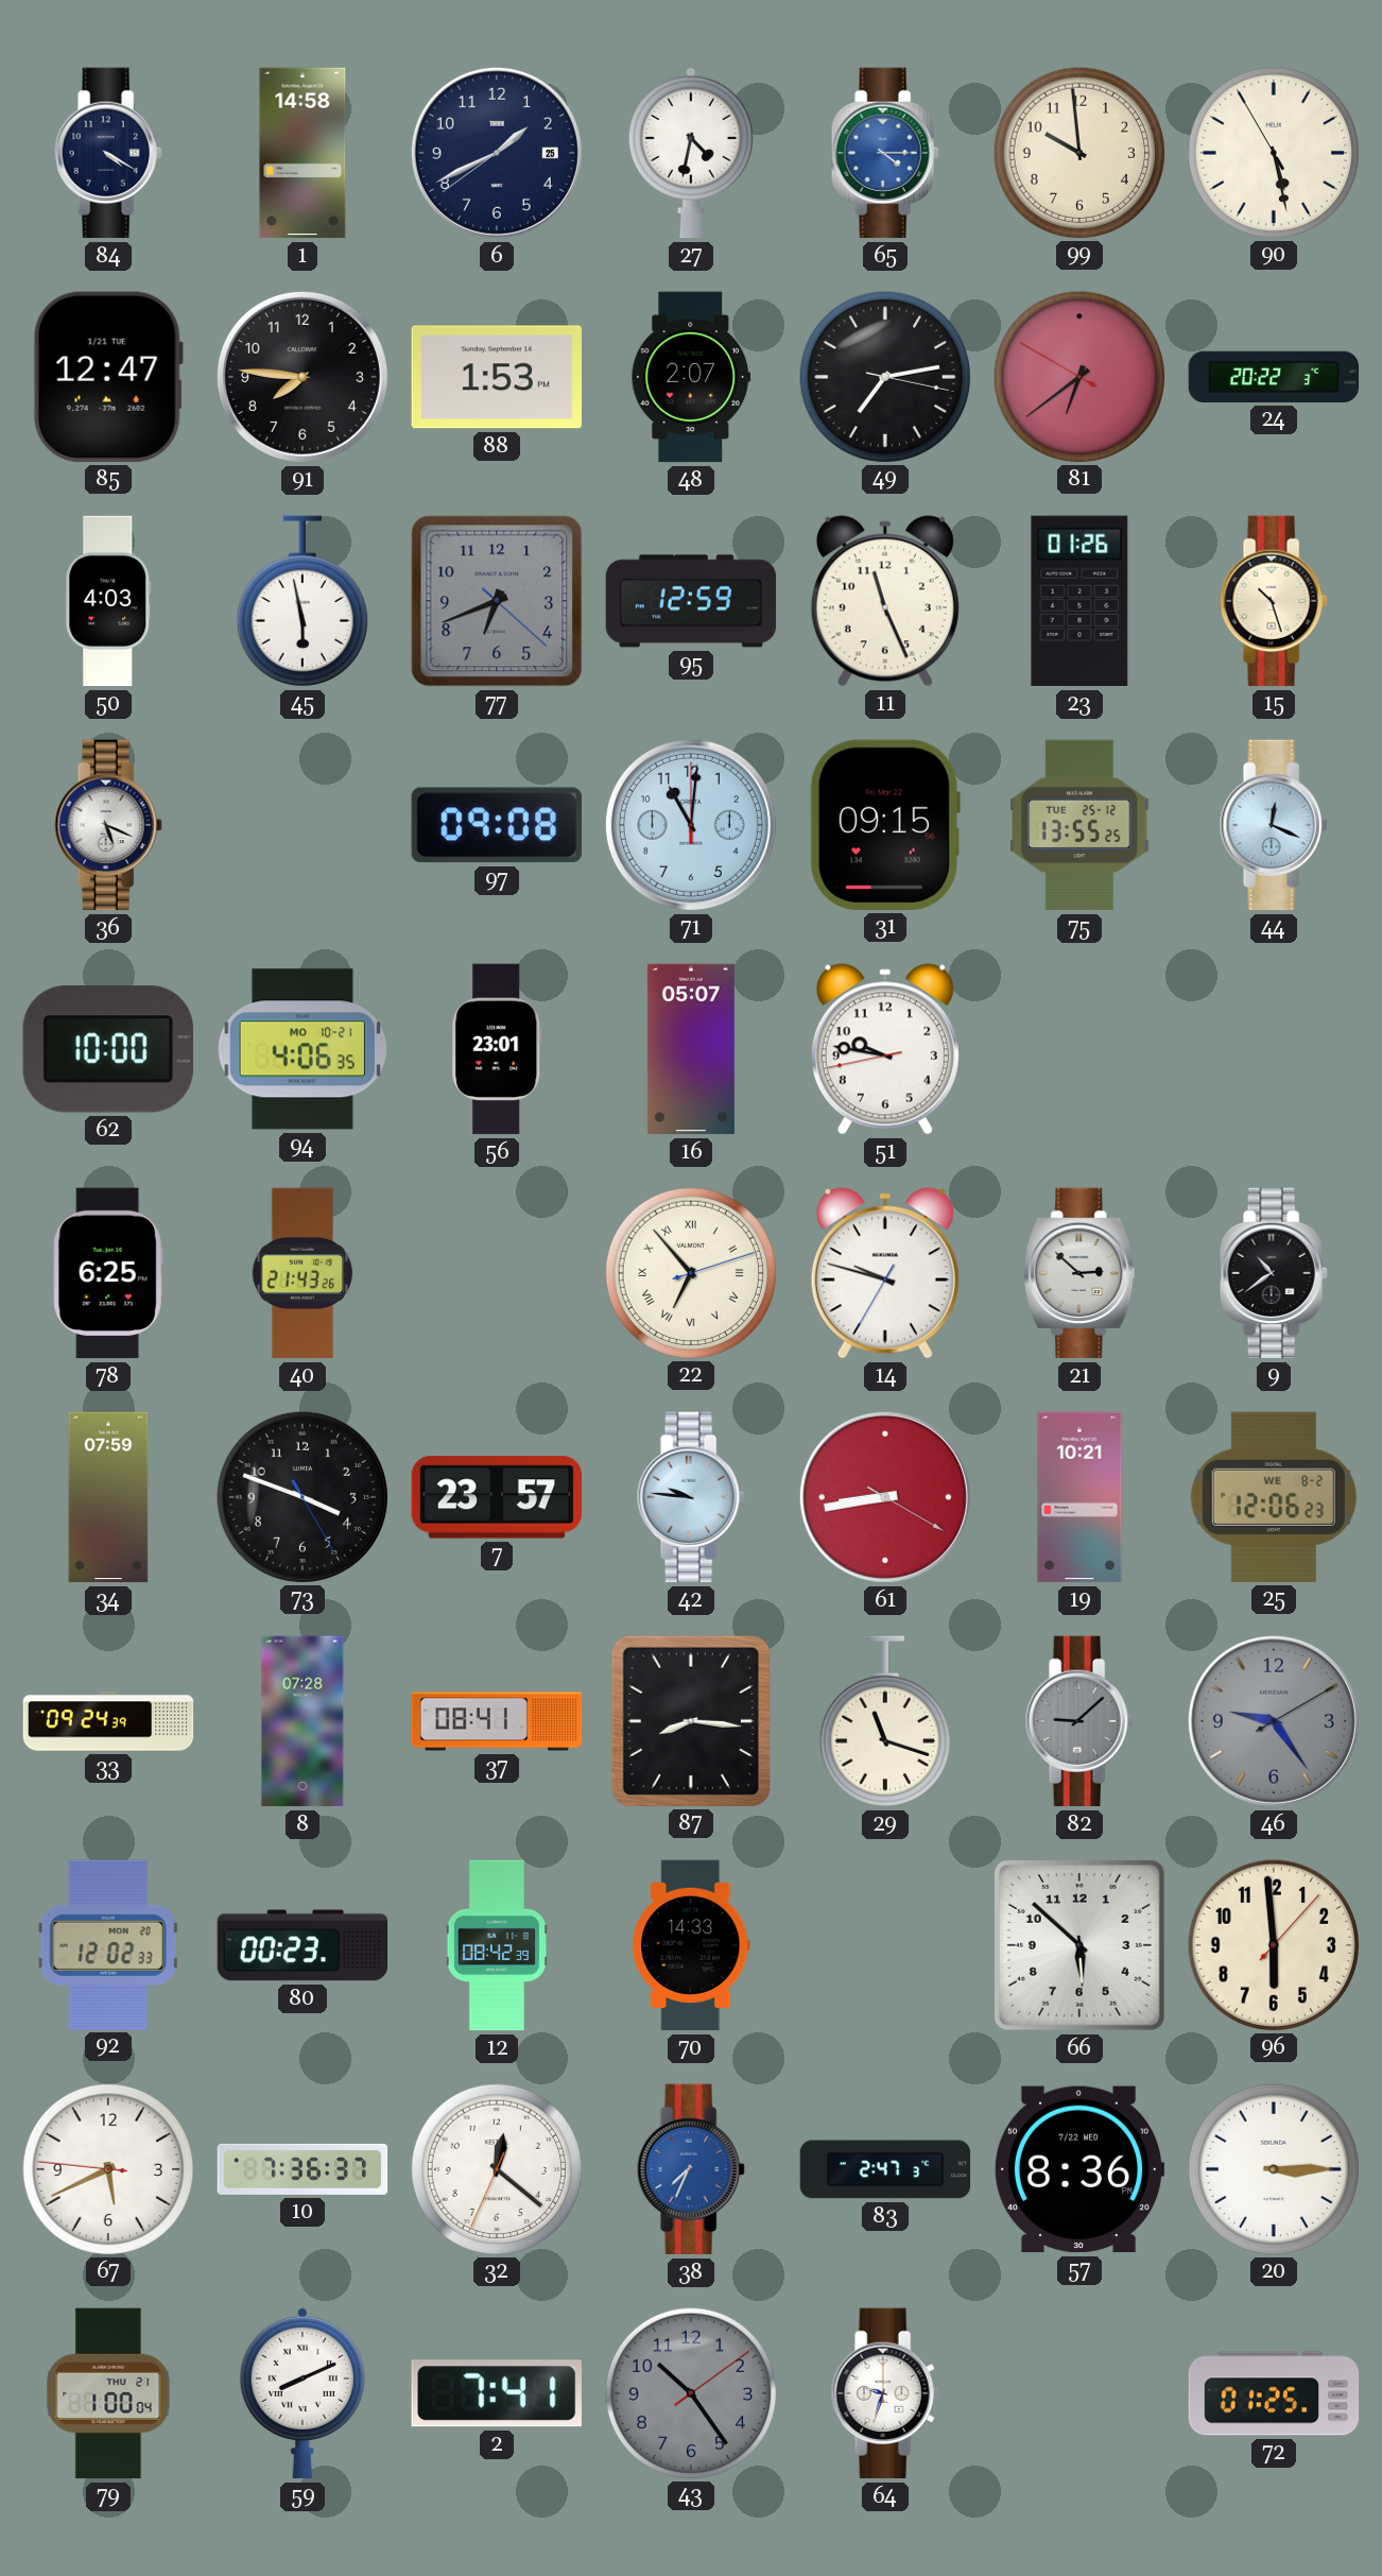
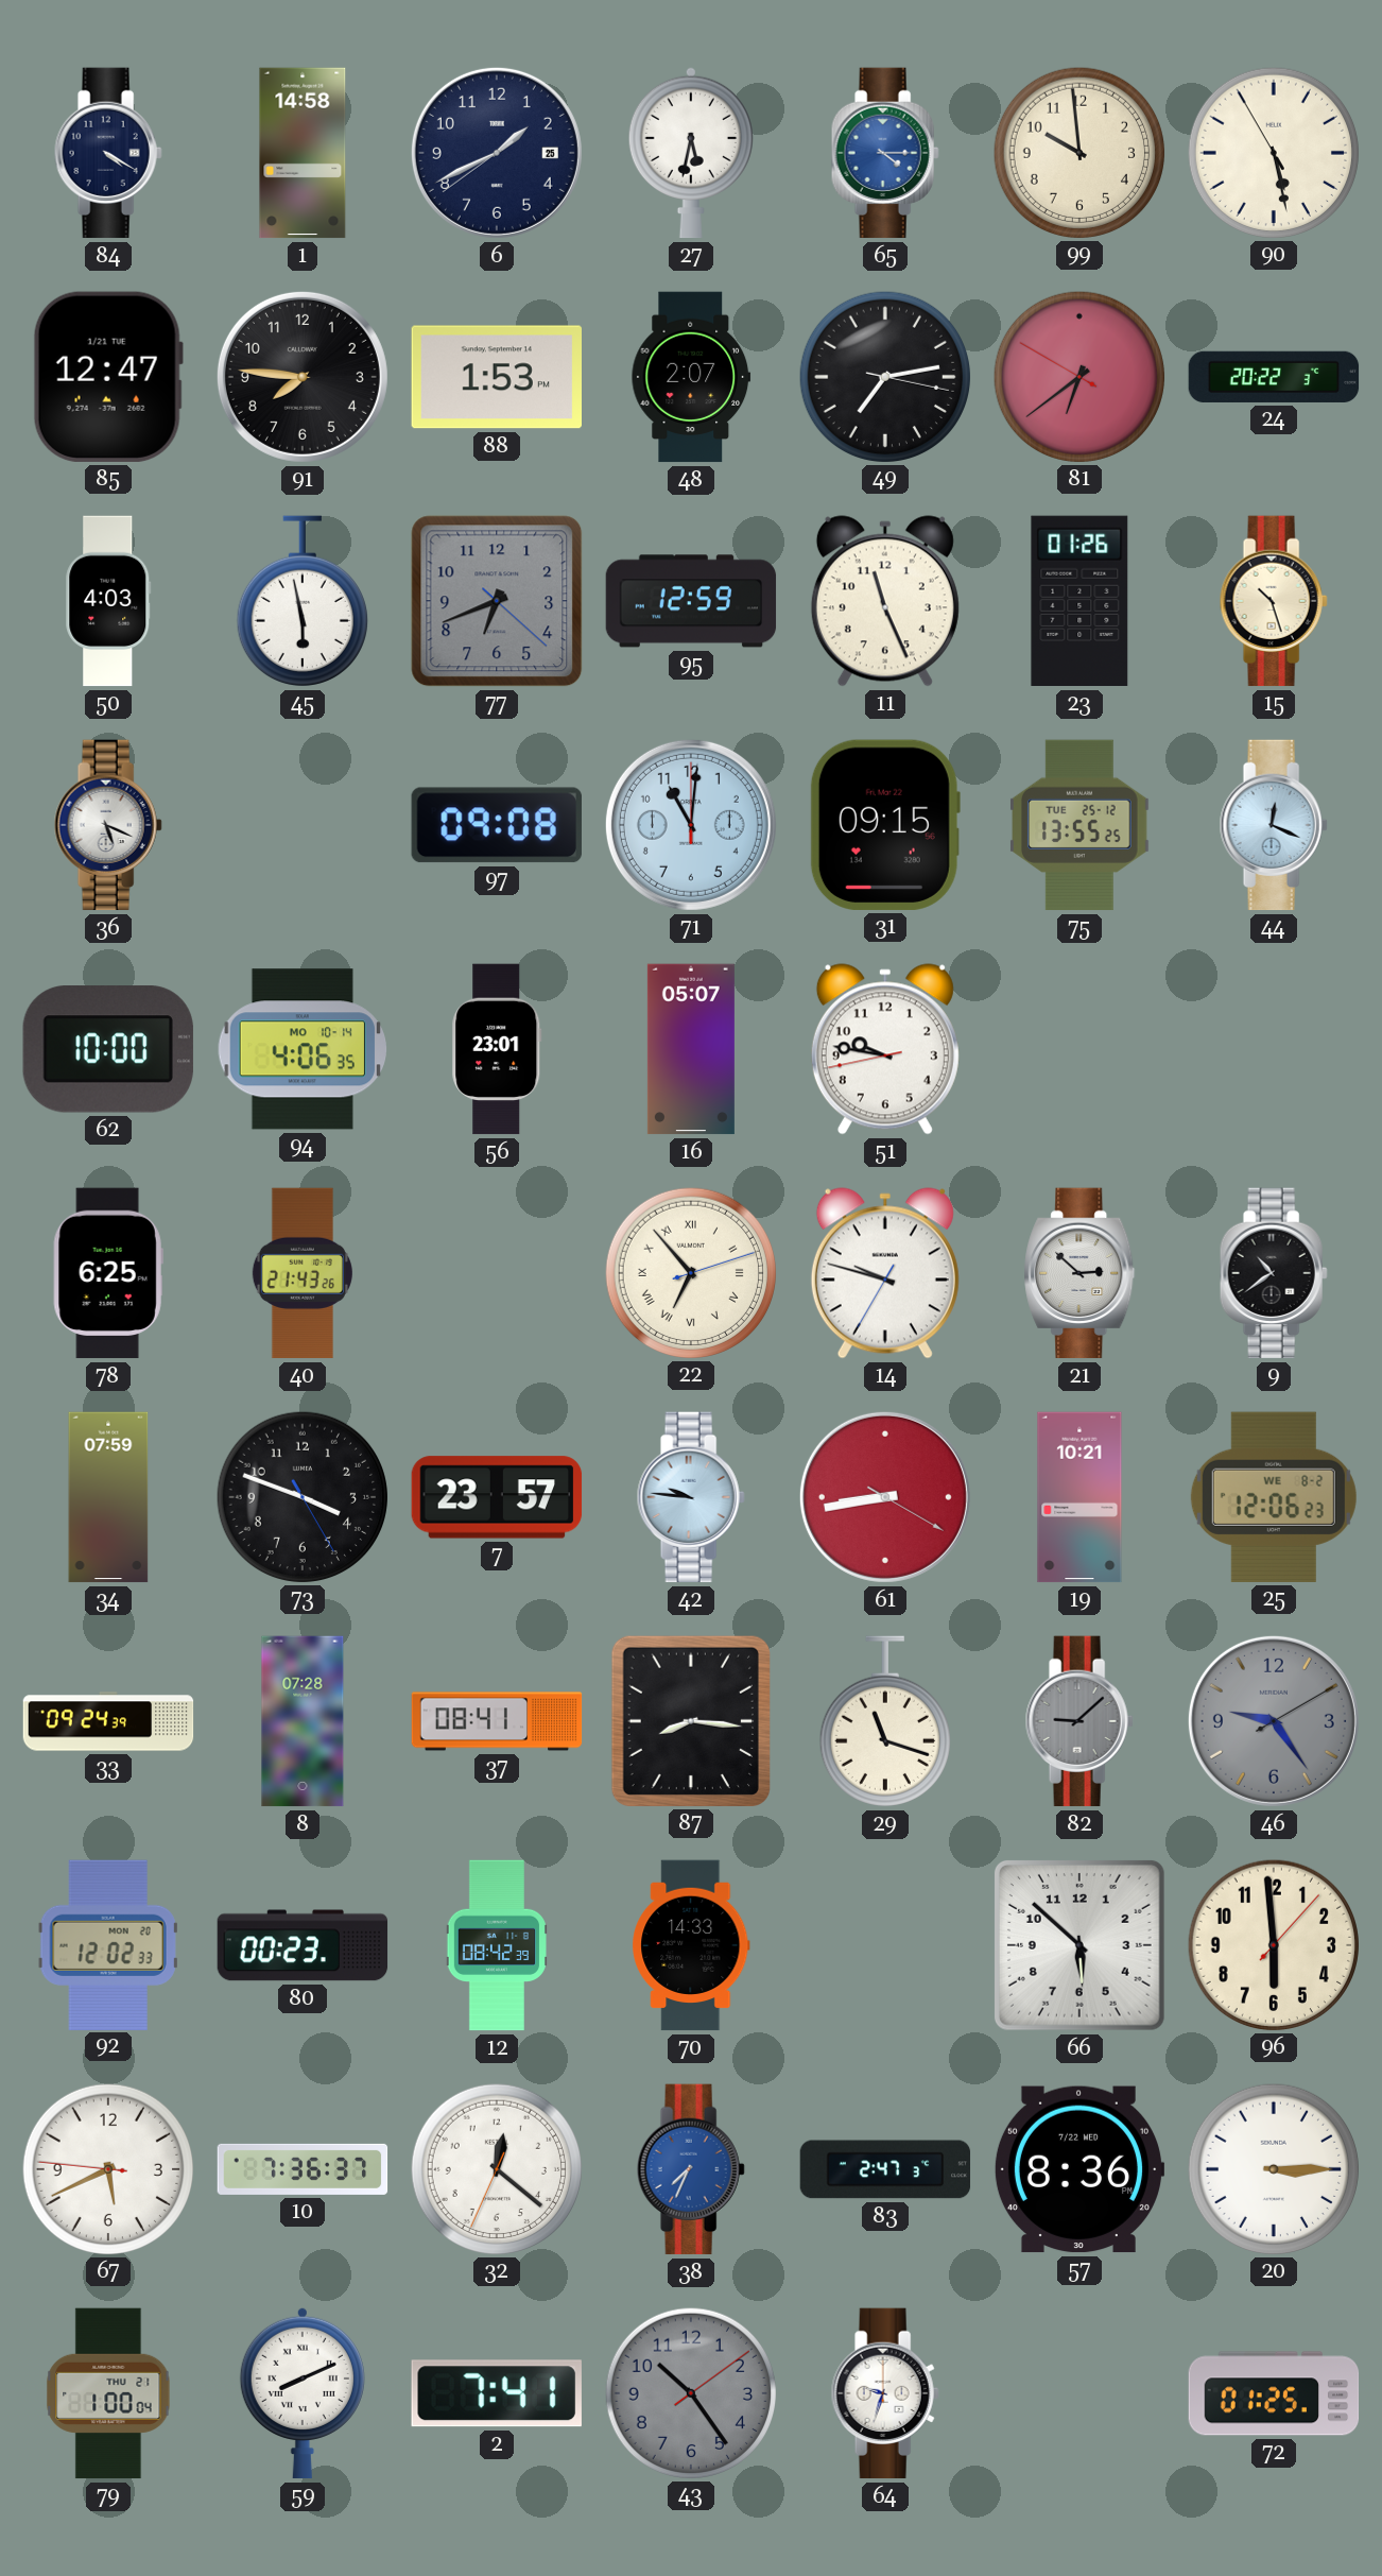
27: 4:32 -> 5:32
94 date: MO 10-21 -> MO 10-14
